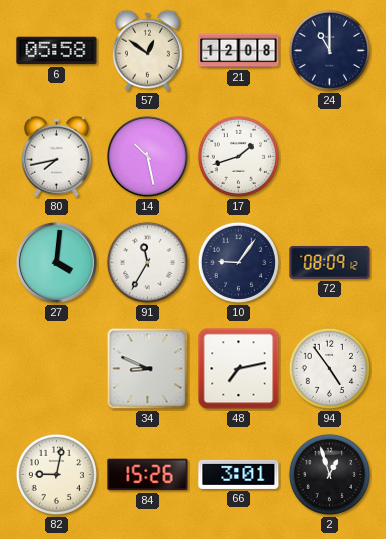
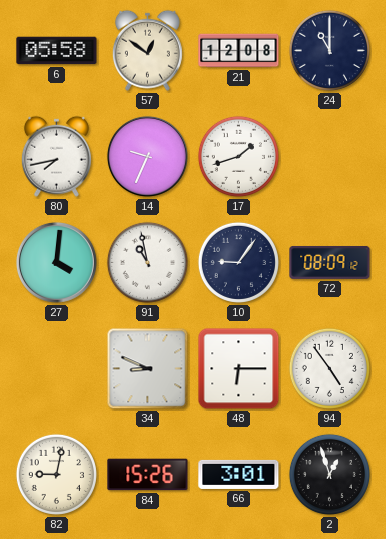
14: 10:28 -> 9:34
91: 11:35 -> 10:58
48: 7:13 -> 6:15
